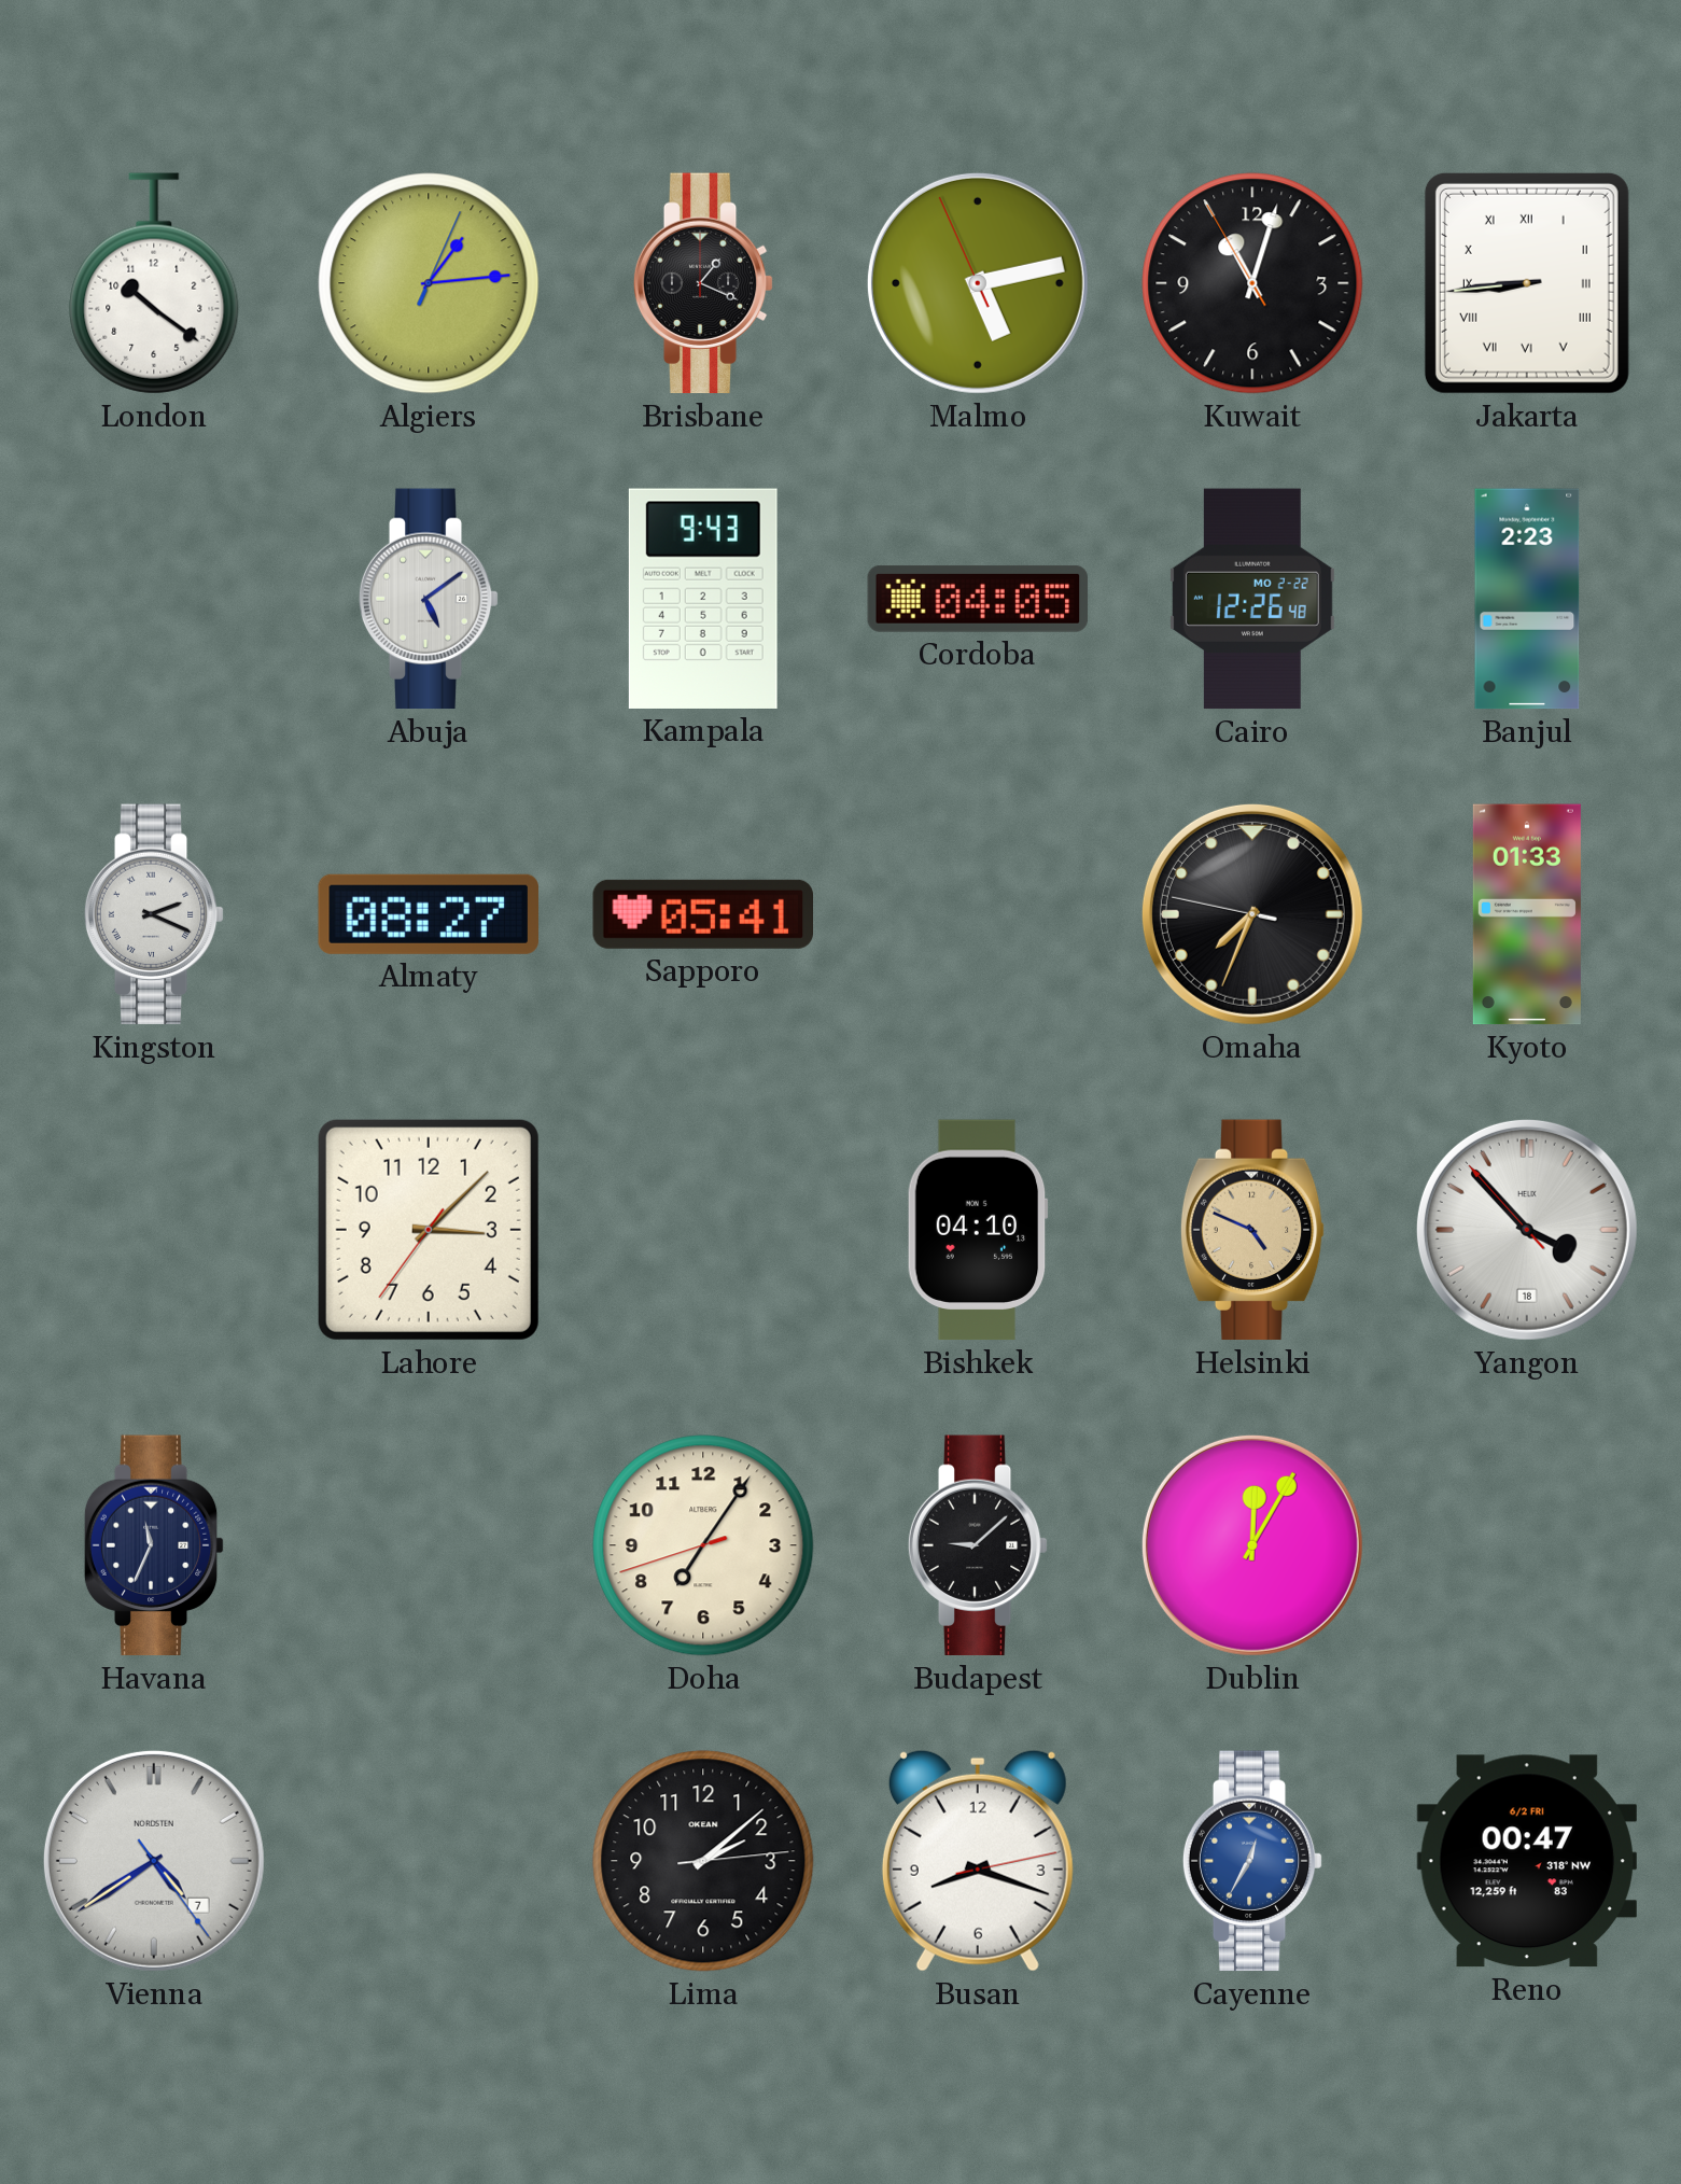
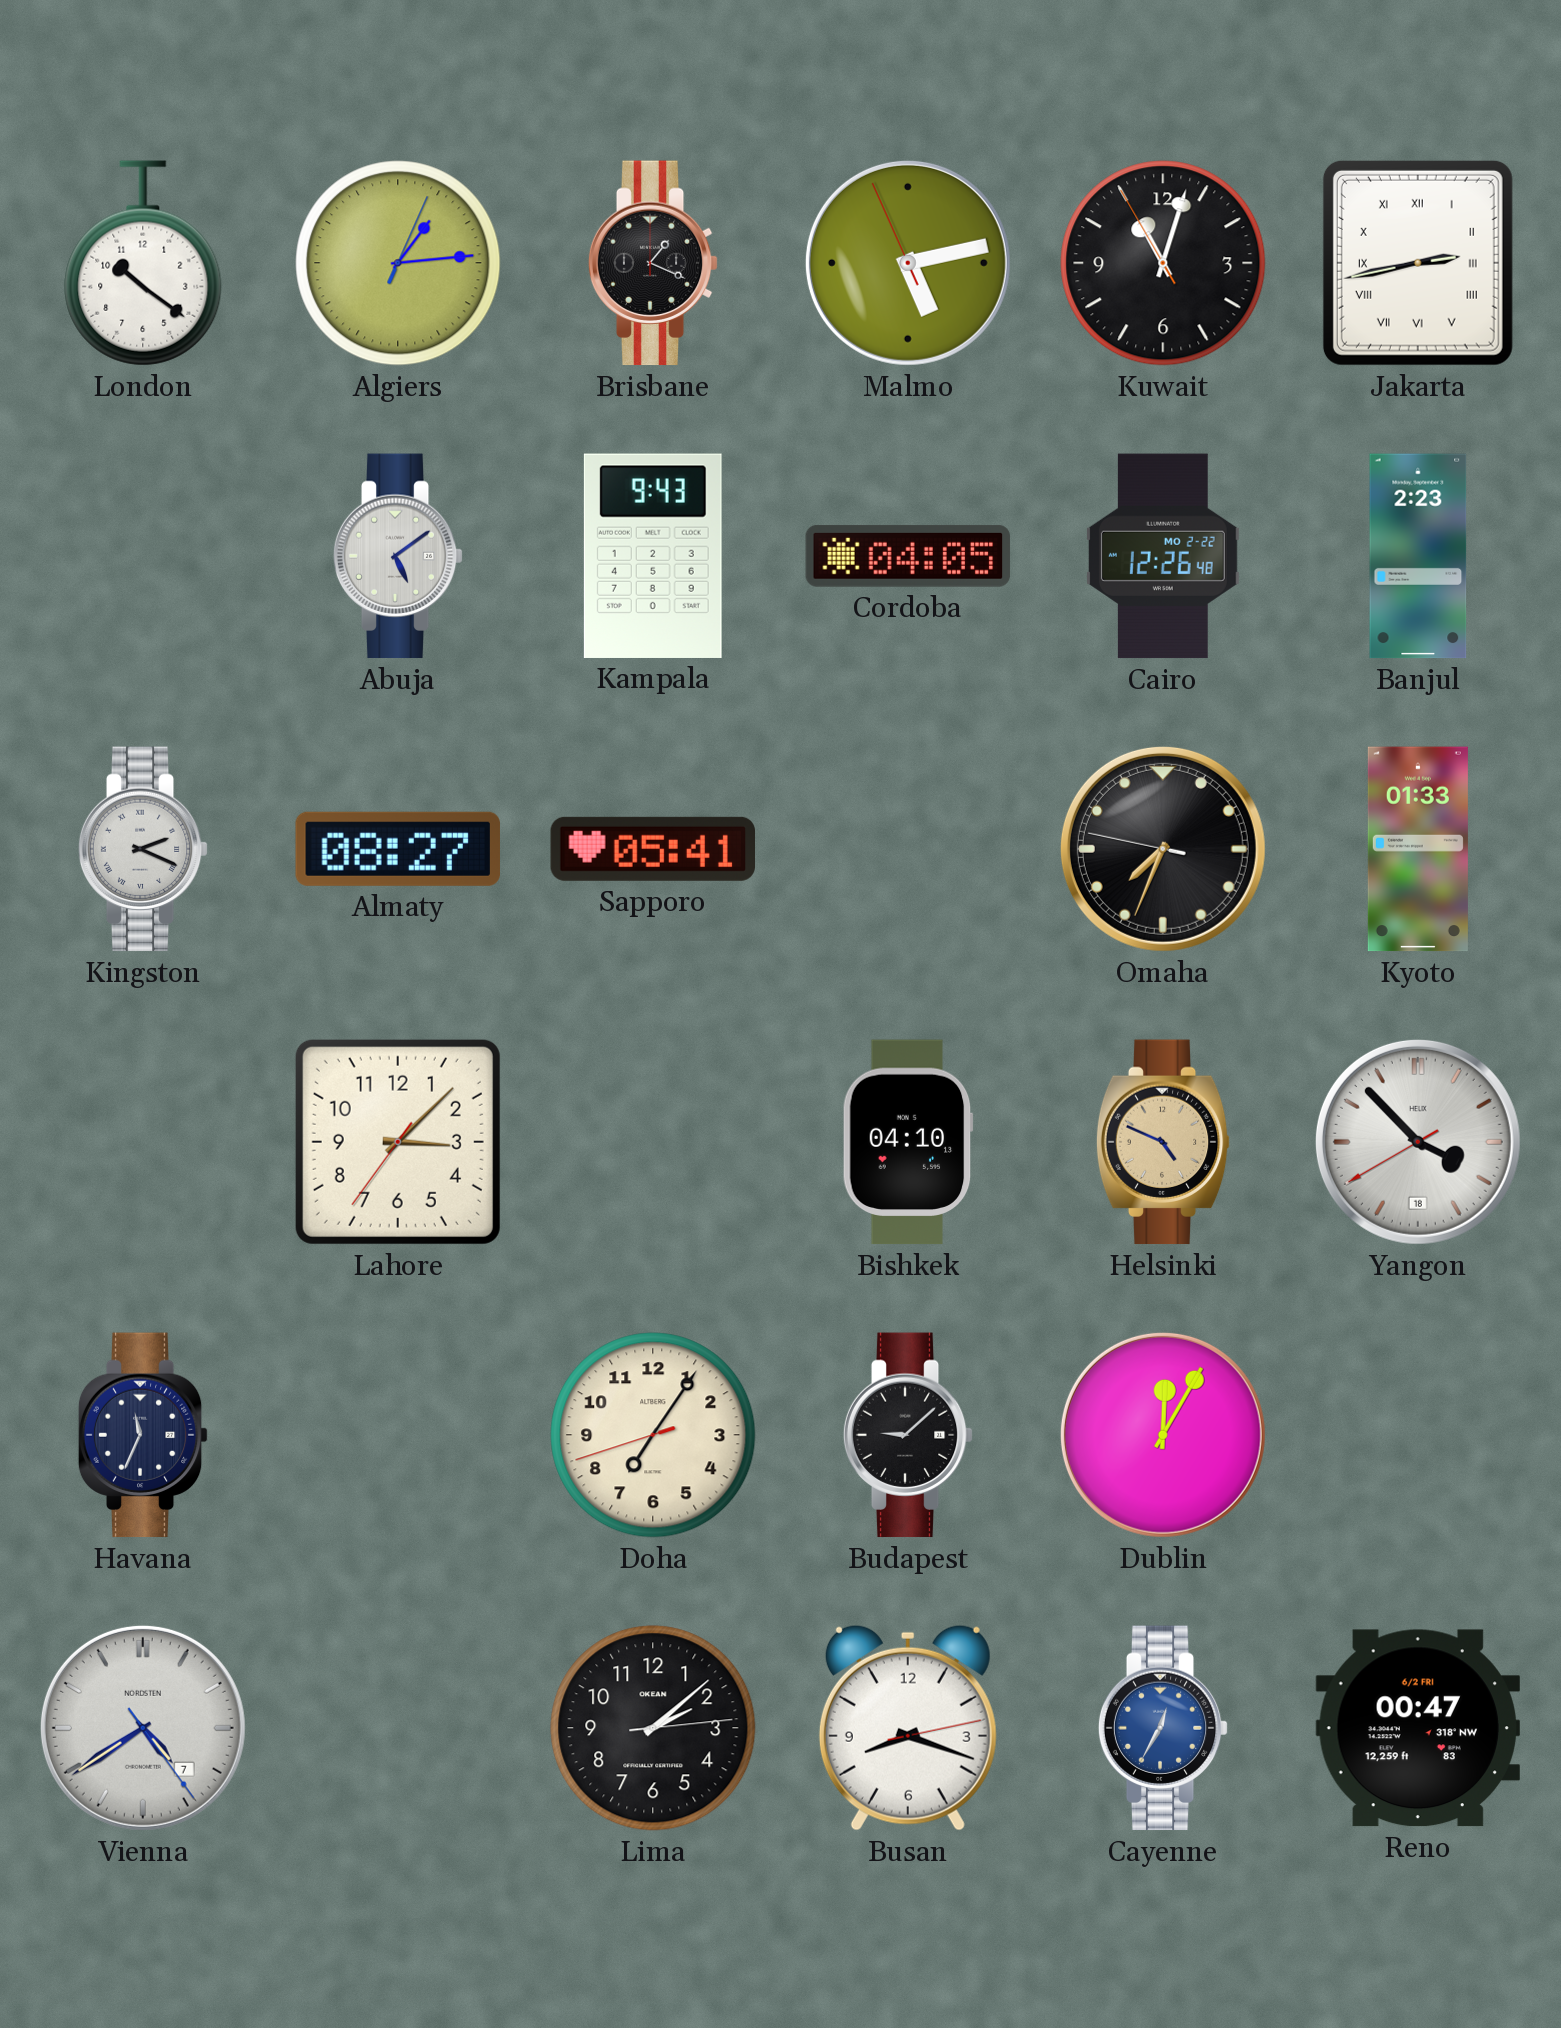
Jakarta: 8:44 -> 2:43
Yangon: 3:52:53 -> 3:52:40
